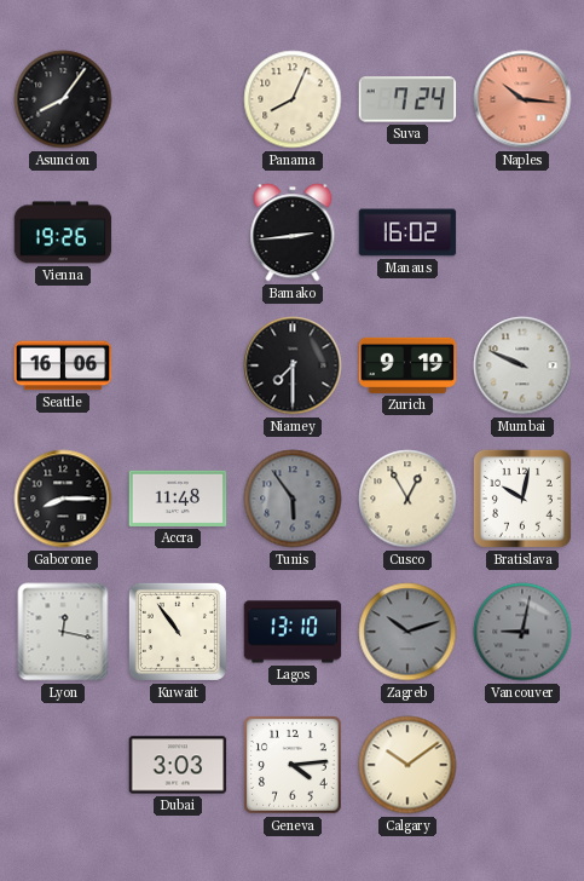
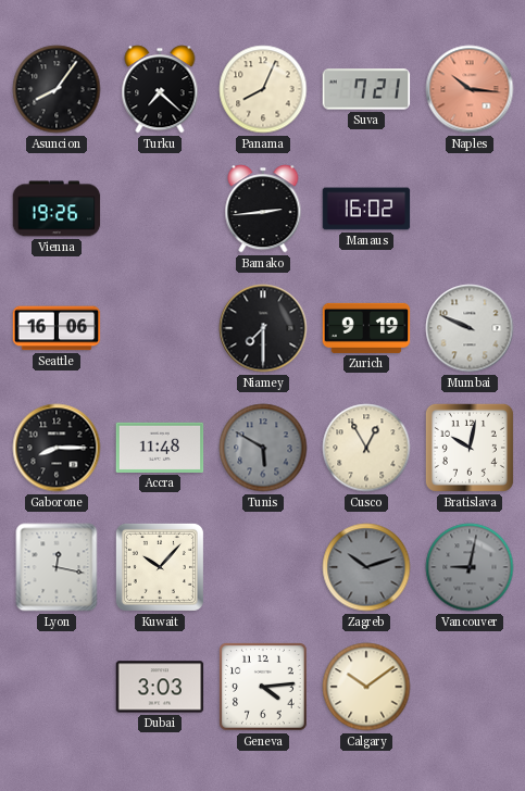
Turku: none -> 7:22
Suva: 7:24 -> 7:21
Tunis: 5:54 -> 5:50
Kuwait: 10:54 -> 10:07
Lagos: 13:10 -> none
